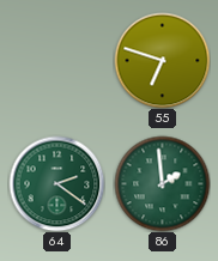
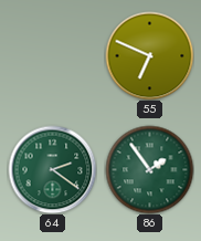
55: 6:48 -> 6:49
86: 1:59 -> 1:54
